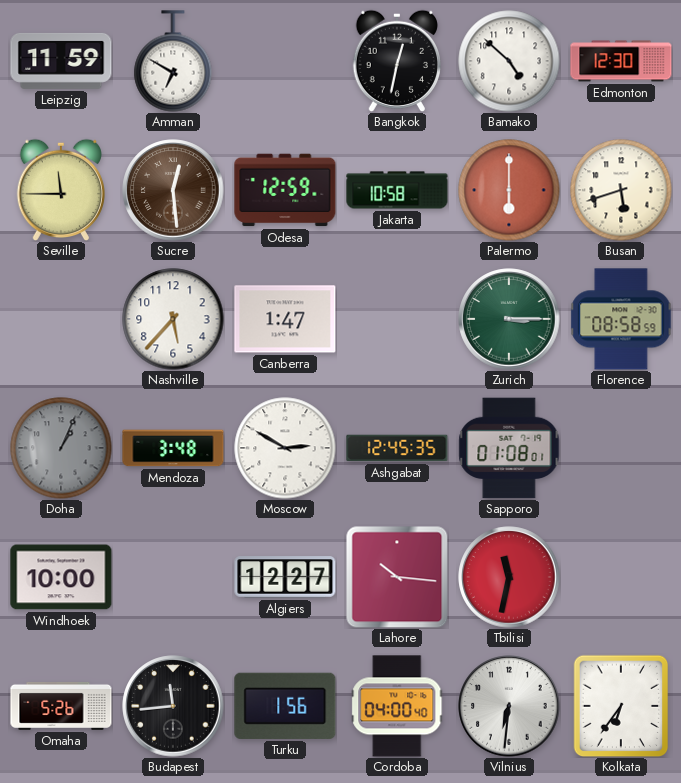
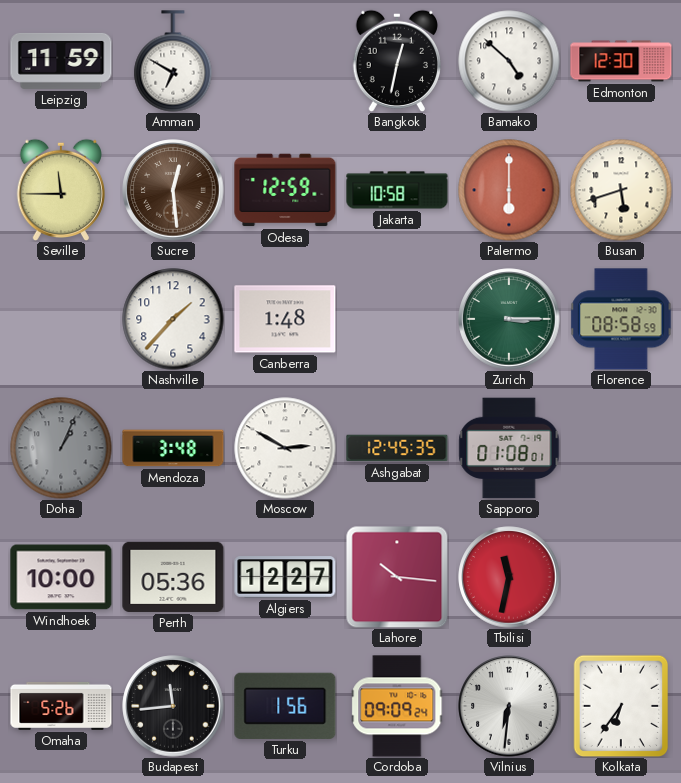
Nashville: 5:37 -> 1:37
Canberra: 1:47 -> 1:48
Perth: none -> 05:36
Cordoba: 04:00 -> 09:09
